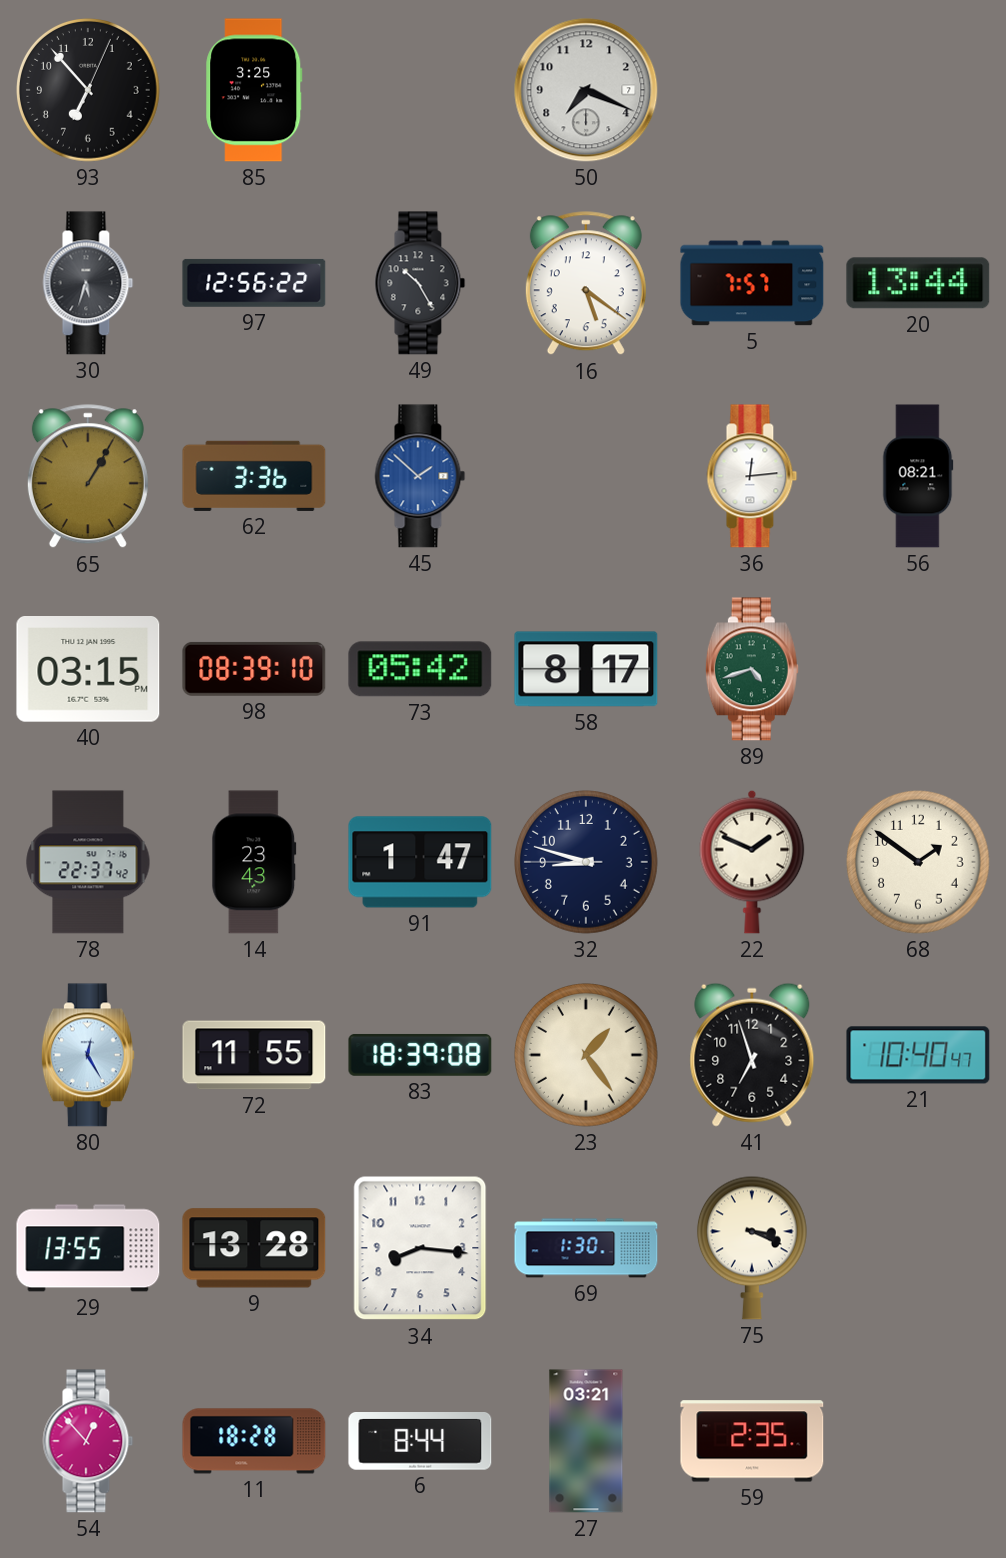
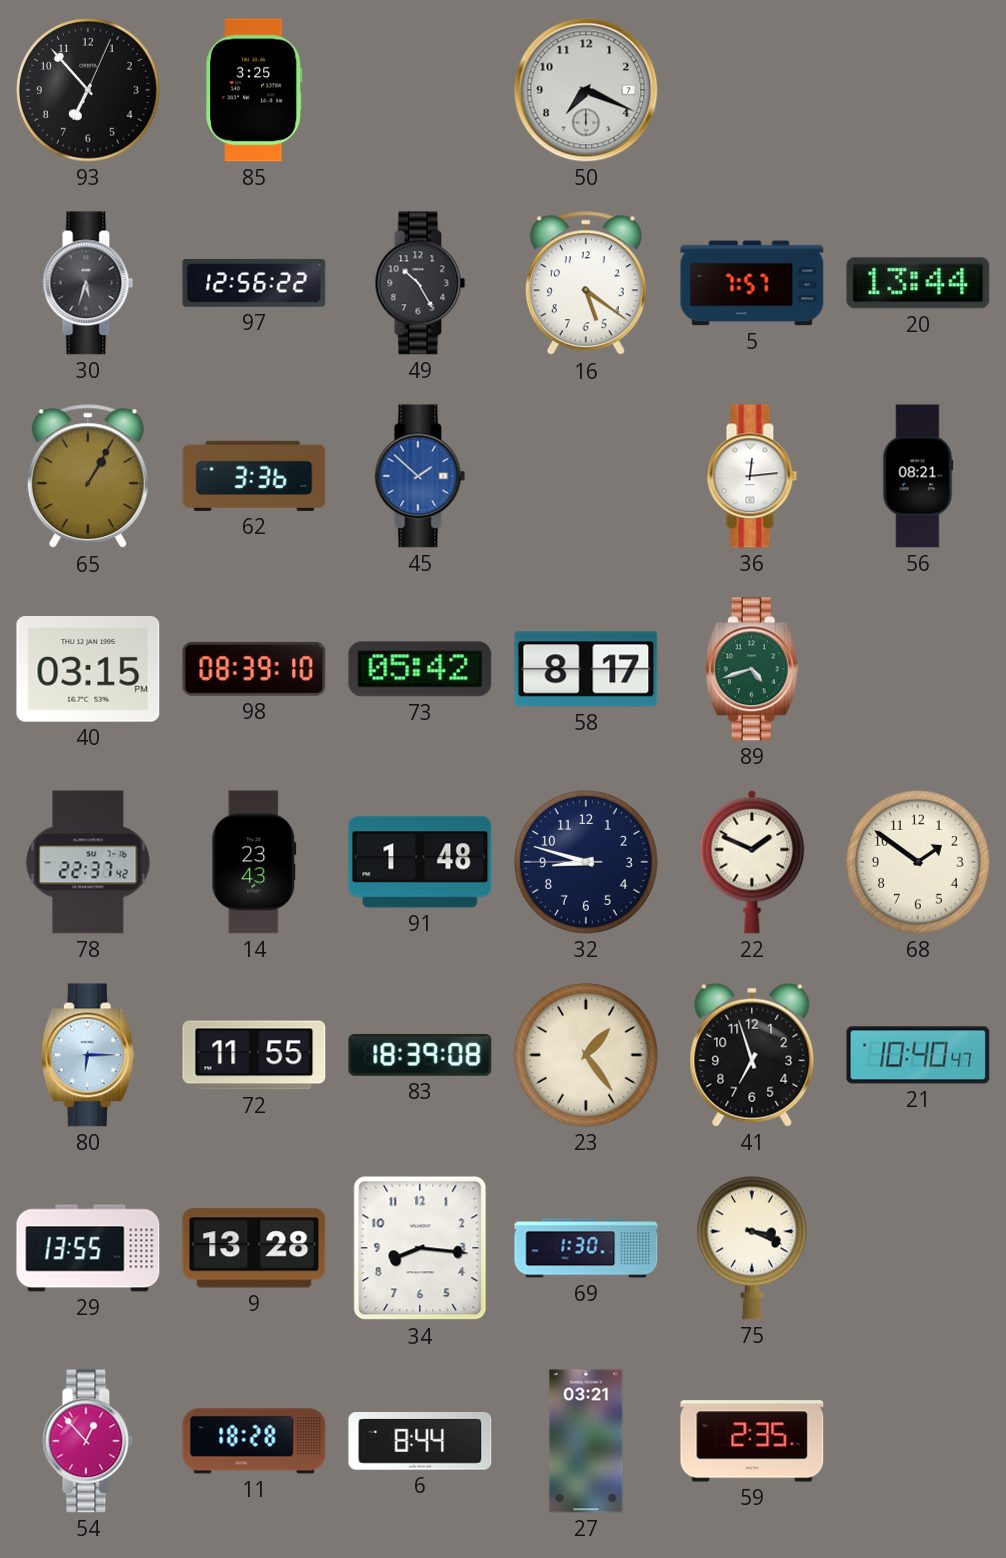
91: 1:47 -> 1:48
80: 12:25 -> 6:15
